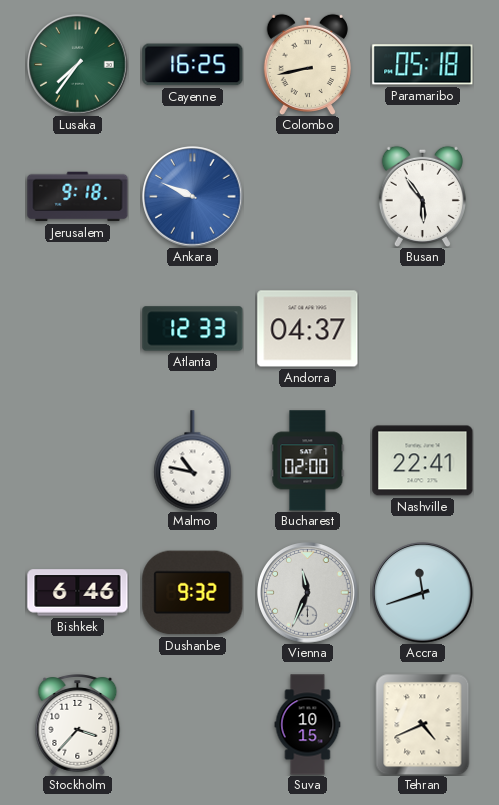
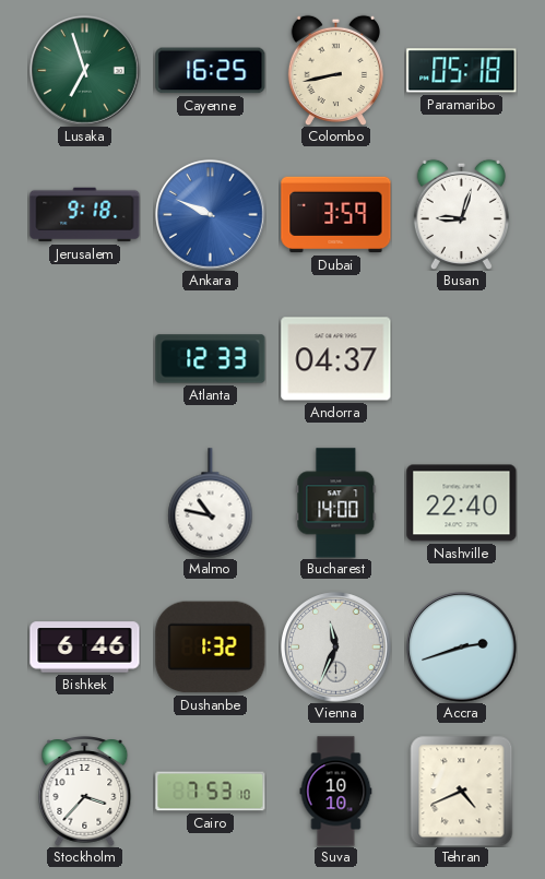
Lusaka: 7:36 -> 6:57
Dubai: none -> 3:59
Busan: 5:54 -> 9:03
Bucharest: 02:00 -> 14:00
Nashville: 22:41 -> 22:40
Dushanbe: 9:32 -> 1:32
Accra: 11:42 -> 2:42
Cairo: none -> 7:53
Suva: 10:15 -> 10:10
